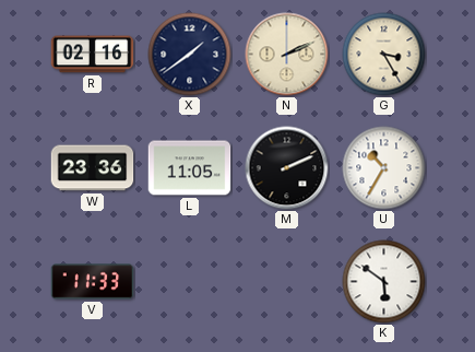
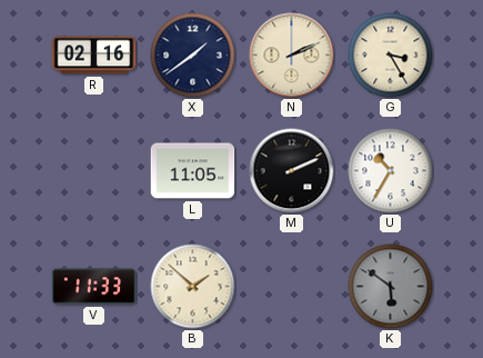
W: 23:36 -> none
B: none -> 1:52
K dial: white -> grey
